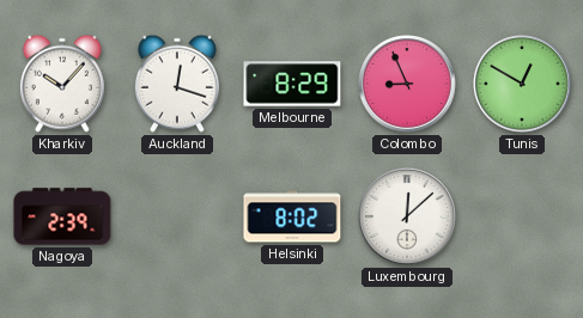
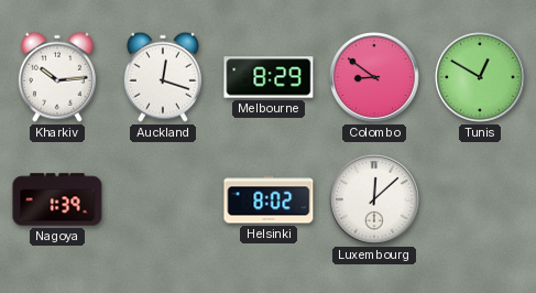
Kharkiv: 10:07 -> 10:14
Colombo: 8:56 -> 8:51
Nagoya: 2:39 -> 1:39
